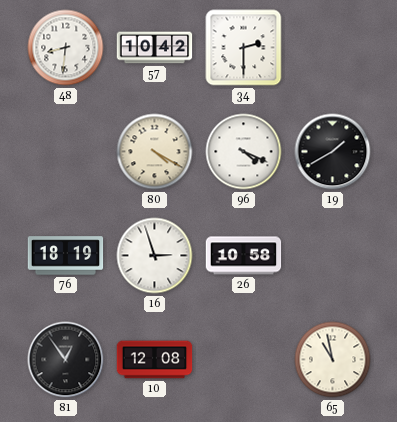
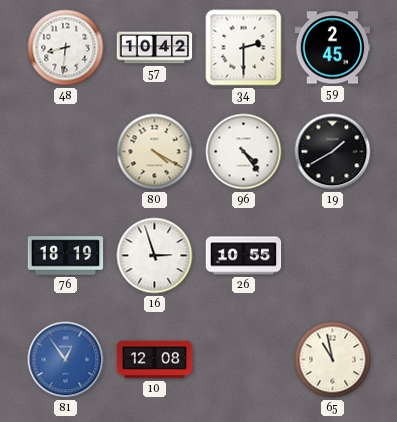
59: none -> 2:45
96: 4:19 -> 4:24
26: 10:58 -> 10:55
81 dial: black -> blue
